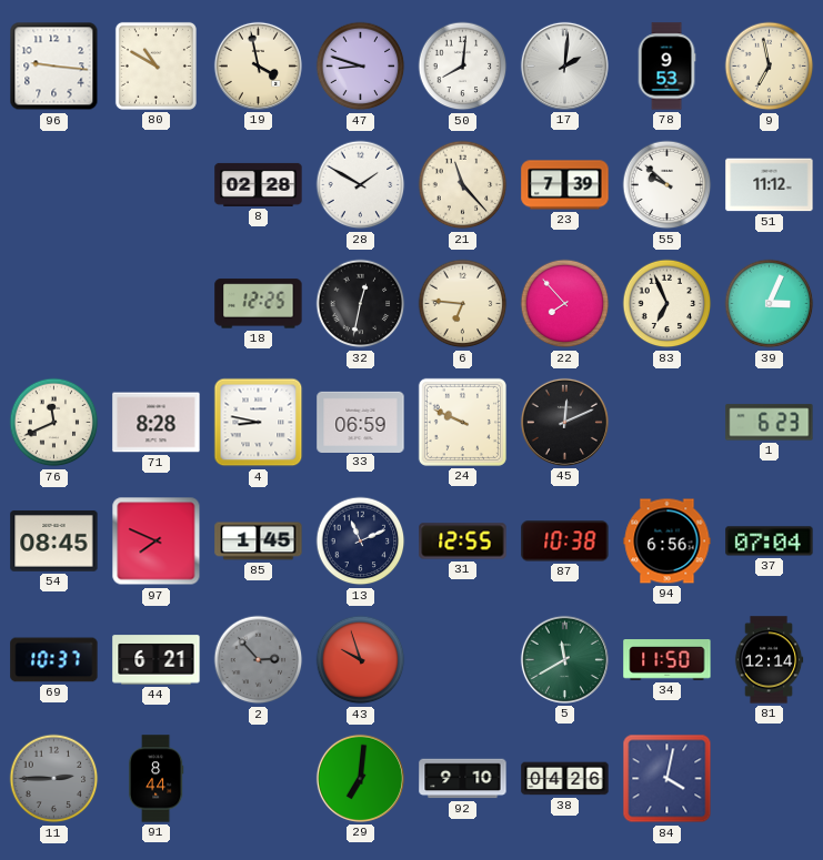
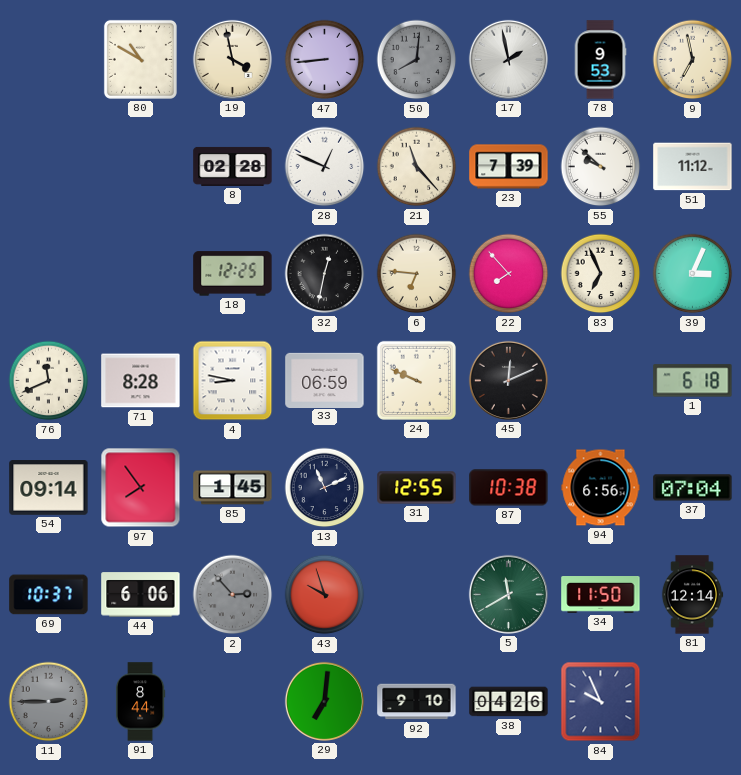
96: 9:16 -> none
47: 8:48 -> 8:44
50 dial: white -> grey
17: 2:01 -> 1:58
28: 1:50 -> 12:49
1: 6:23 -> 6:18
54: 08:45 -> 09:14
97: 7:49 -> 7:54
44: 6:21 -> 6:06
84: 4:02 -> 9:56
